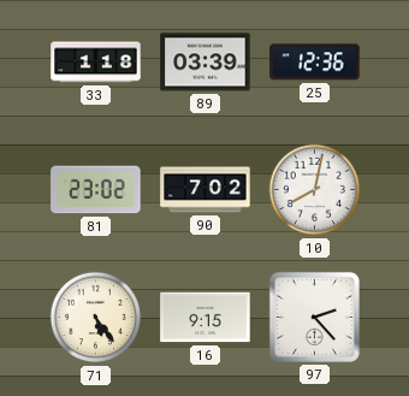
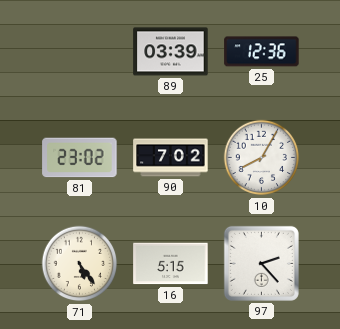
33: 1:18 -> none
10: 8:02 -> 8:05
16: 9:15 -> 5:15
